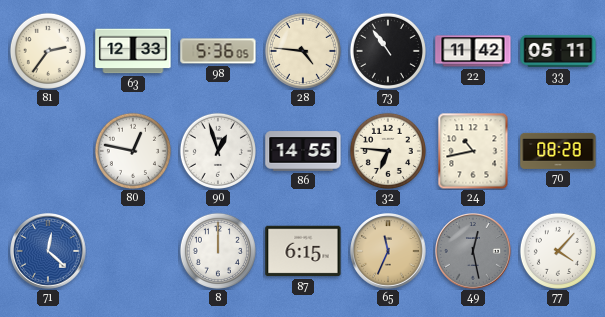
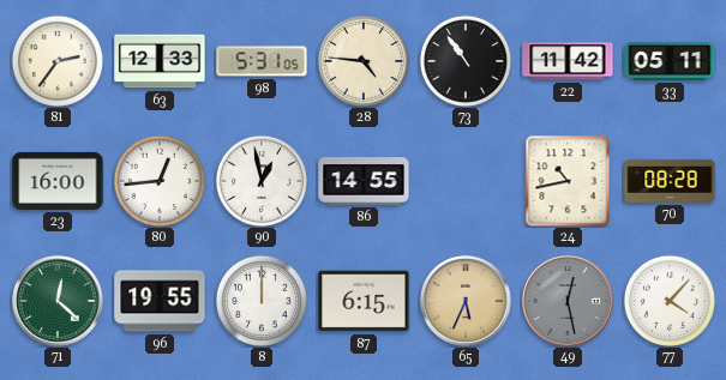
98: 5:36 -> 5:31
23: none -> 16:00
80: 12:47 -> 12:44
90: 12:57 -> 12:58
32: 6:46 -> none
71 dial: blue -> green
96: none -> 19:55
65: 11:34 -> 5:34
